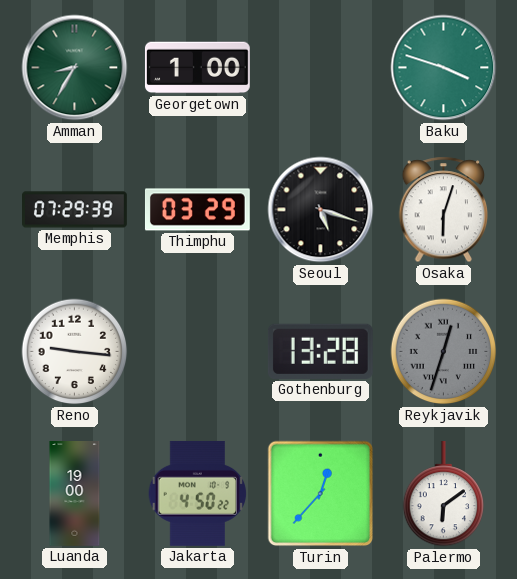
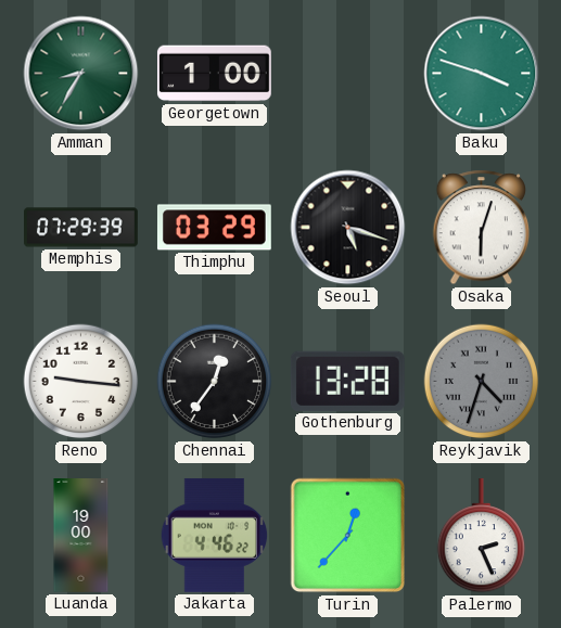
Chennai: none -> 12:36
Reykjavik: 12:33 -> 4:33
Jakarta: 4:50 -> 4:46
Palermo: 6:09 -> 2:26
